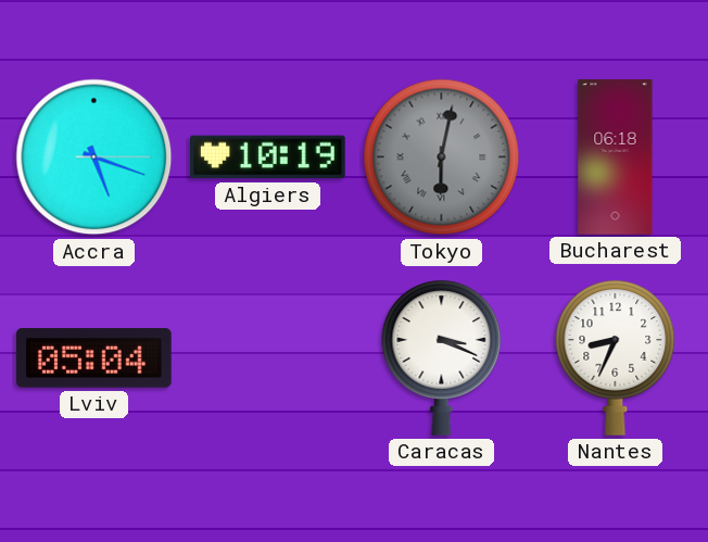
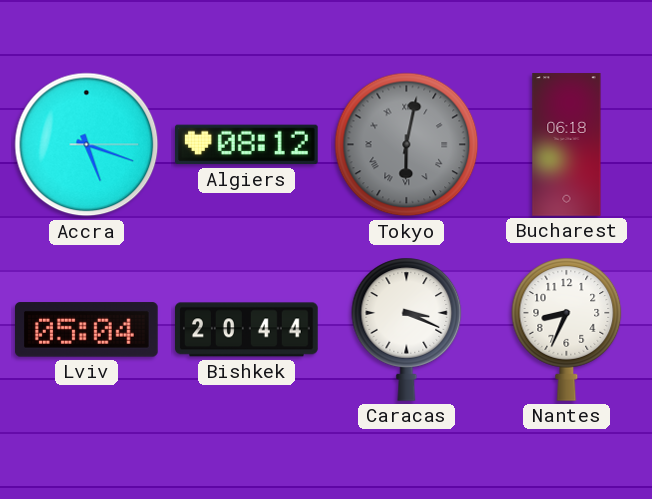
Algiers: 10:19 -> 08:12
Bishkek: none -> 20:44
